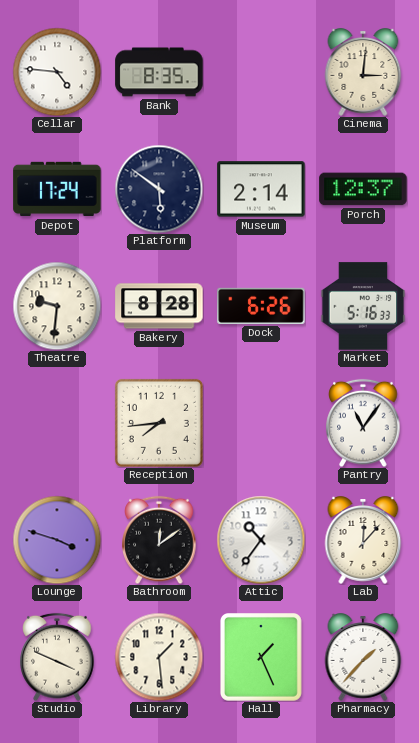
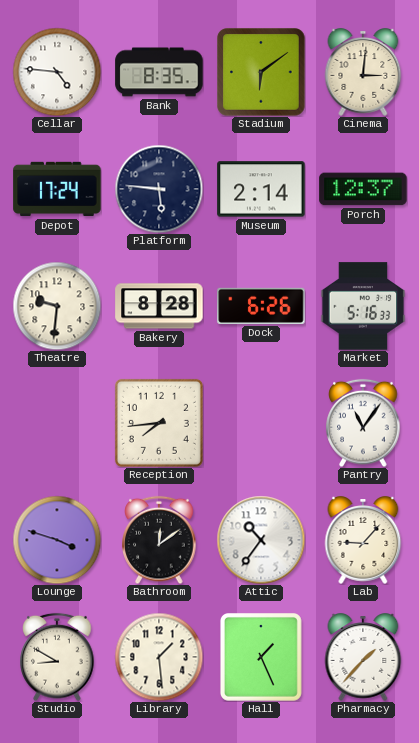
Stadium: none -> 6:09
Platform: 5:51 -> 5:46
Lab: 12:07 -> 9:07
Studio: 3:49 -> 8:50
